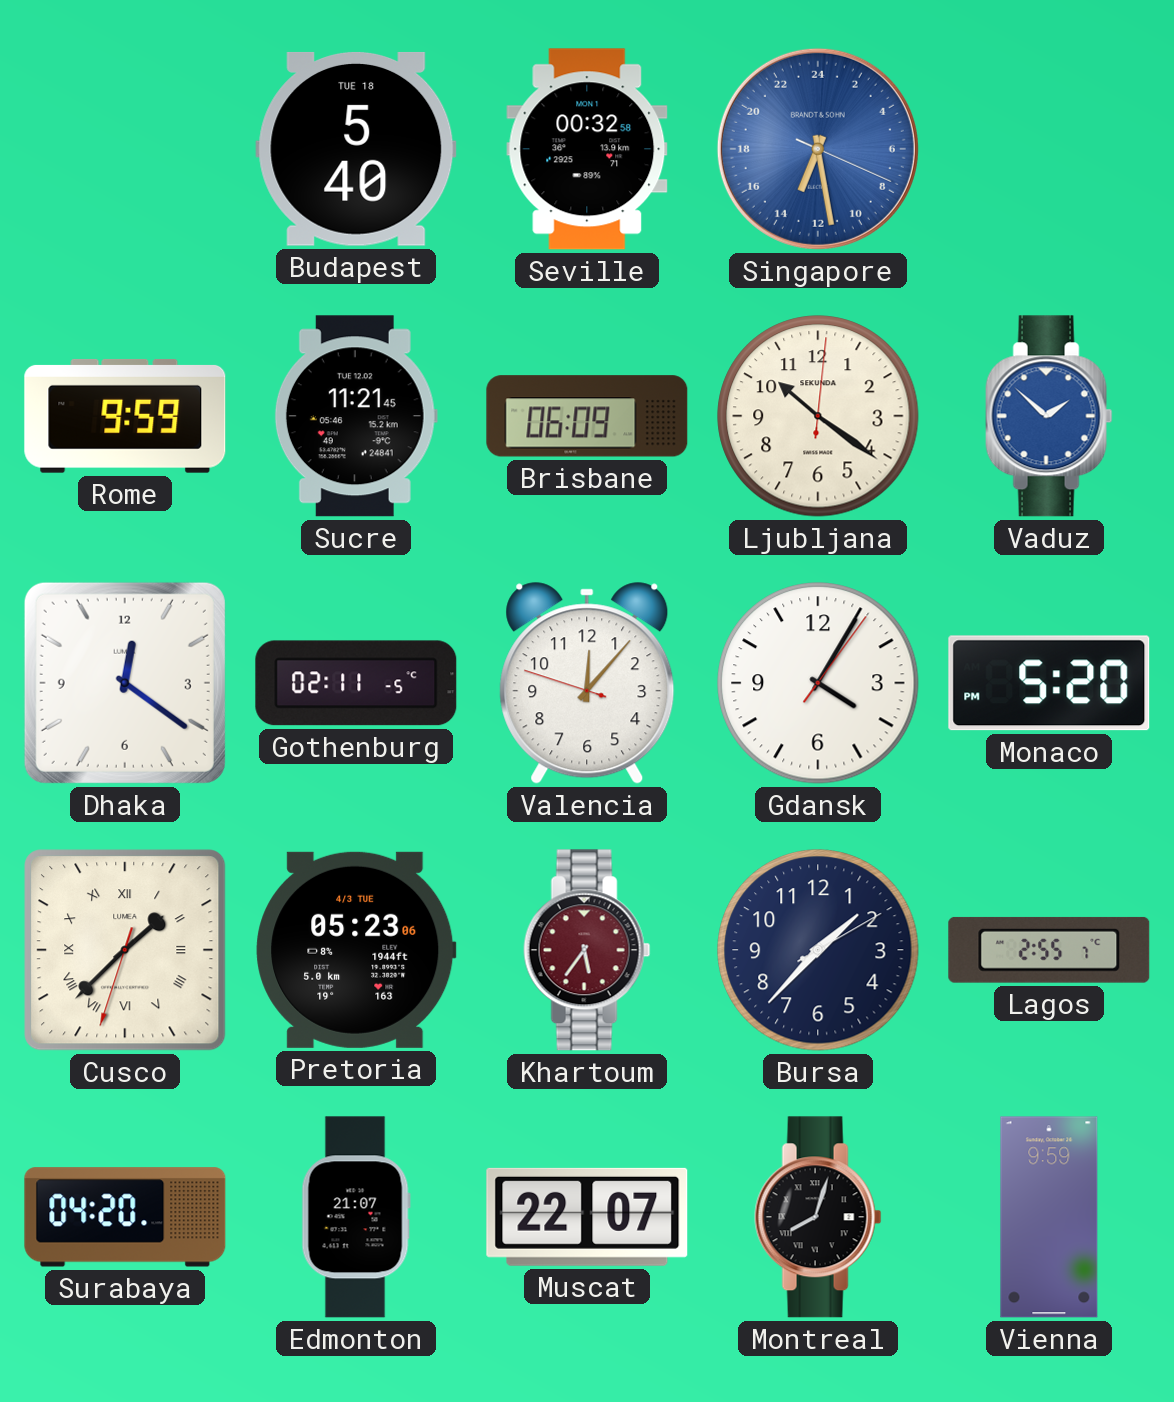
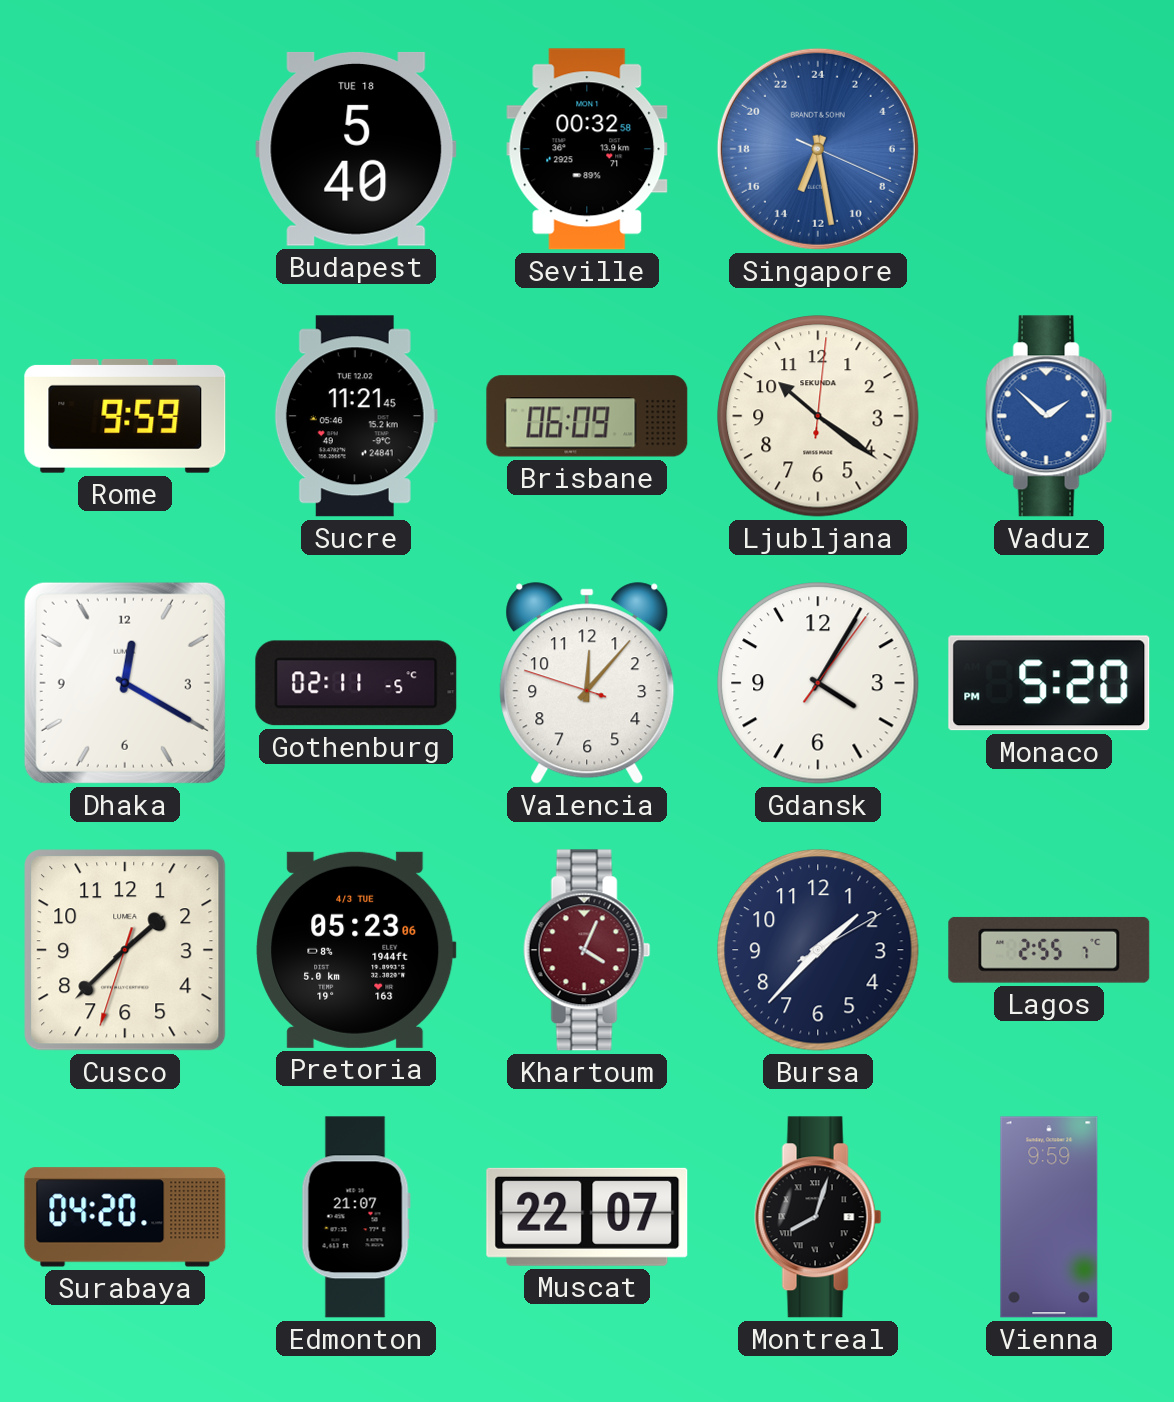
Dhaka: 12:21 -> 12:20
Cusco numerals: Roman -> Arabic
Khartoum: 5:36 -> 4:04
